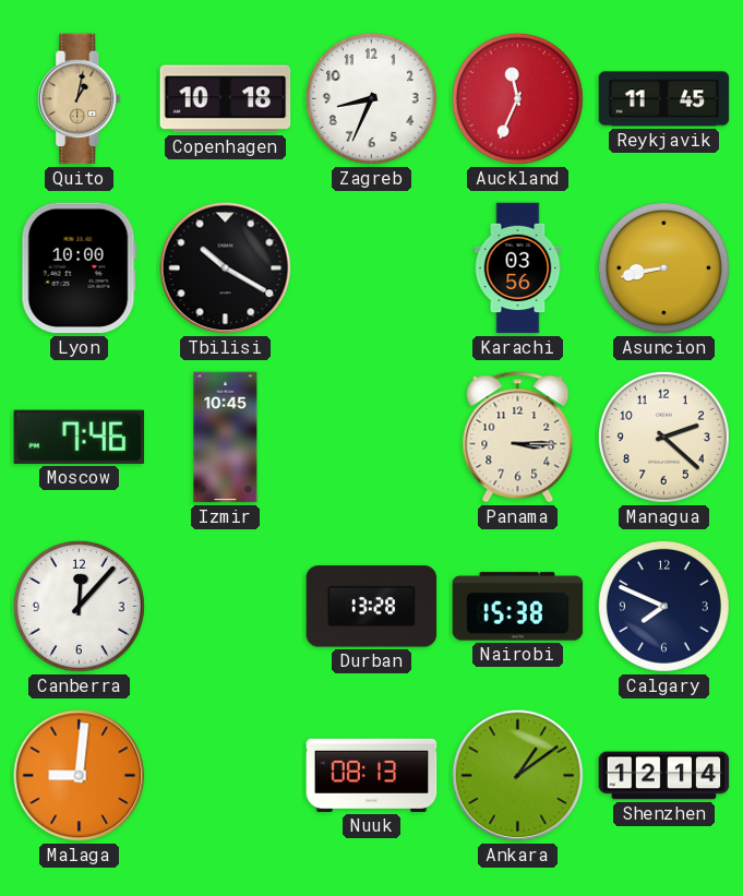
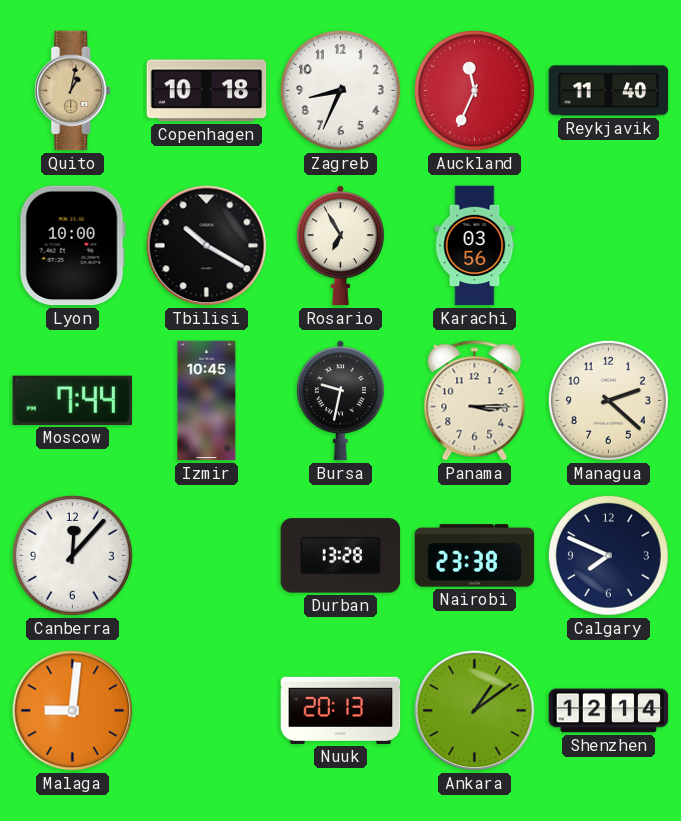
Reykjavik: 11:45 -> 11:40
Rosario: none -> 6:55
Asuncion: 8:43 -> none
Moscow: 7:46 -> 7:44
Bursa: none -> 9:32
Nairobi: 15:38 -> 23:38
Nuuk: 08:13 -> 20:13
